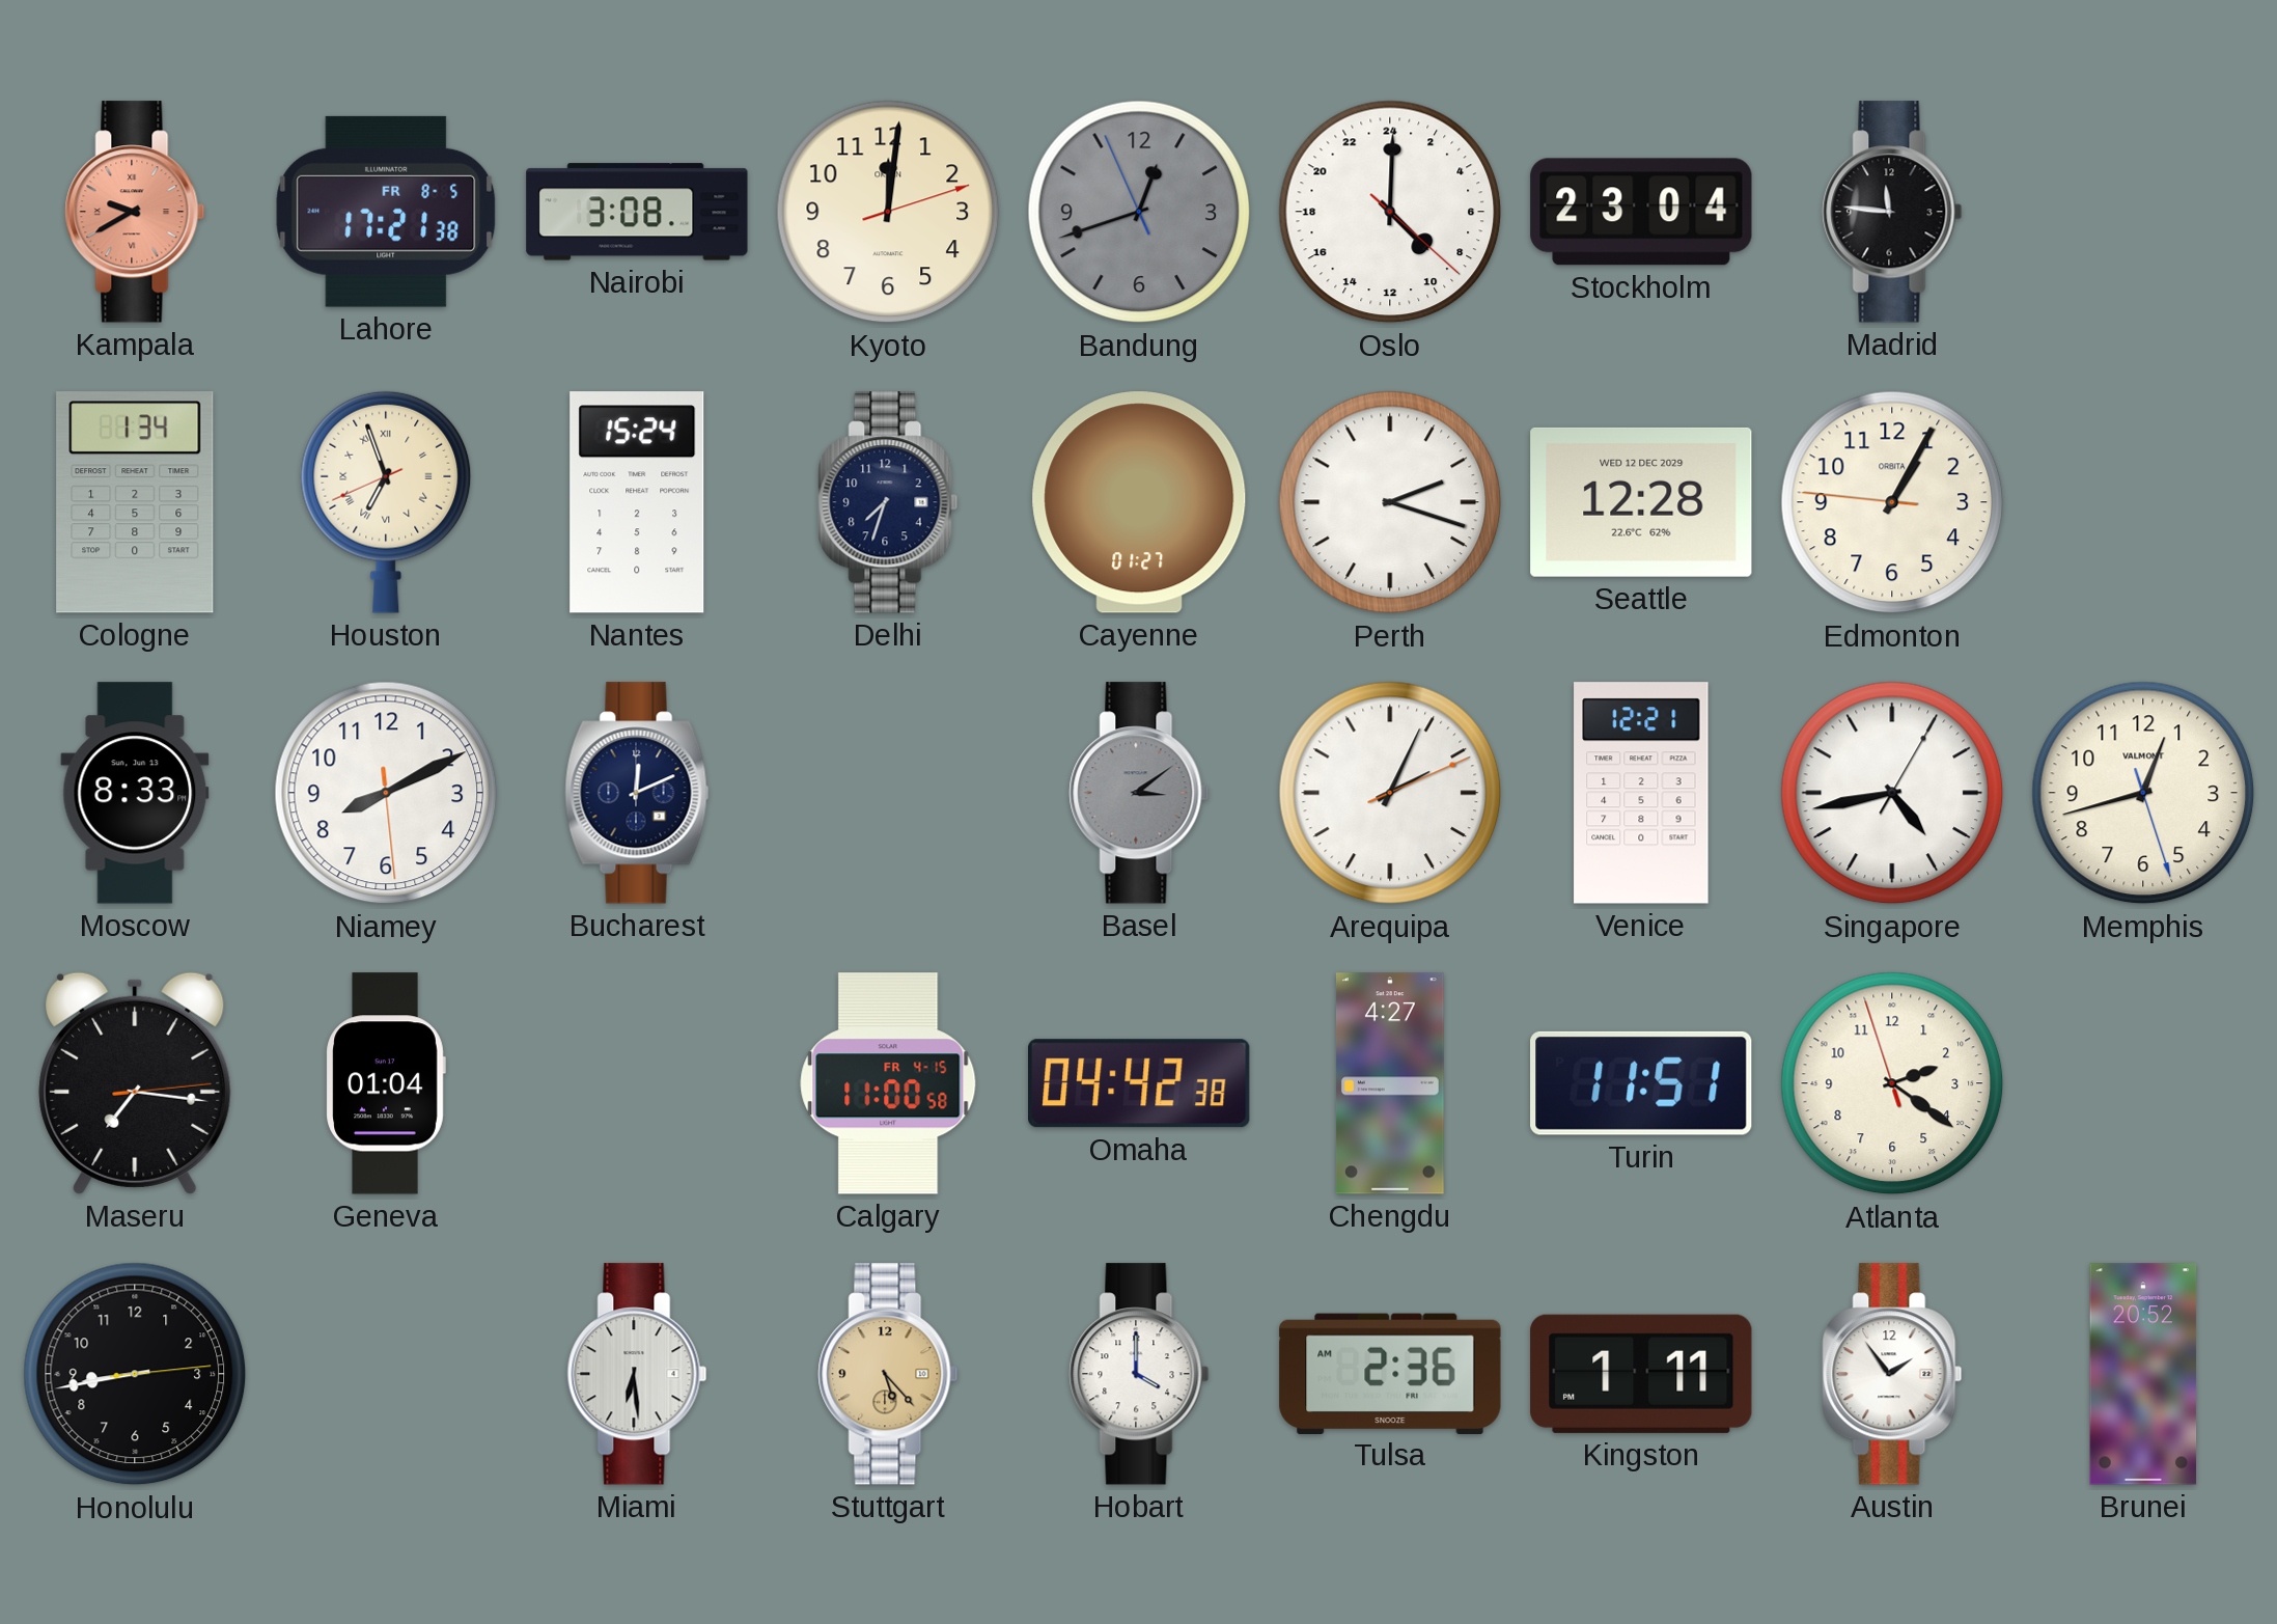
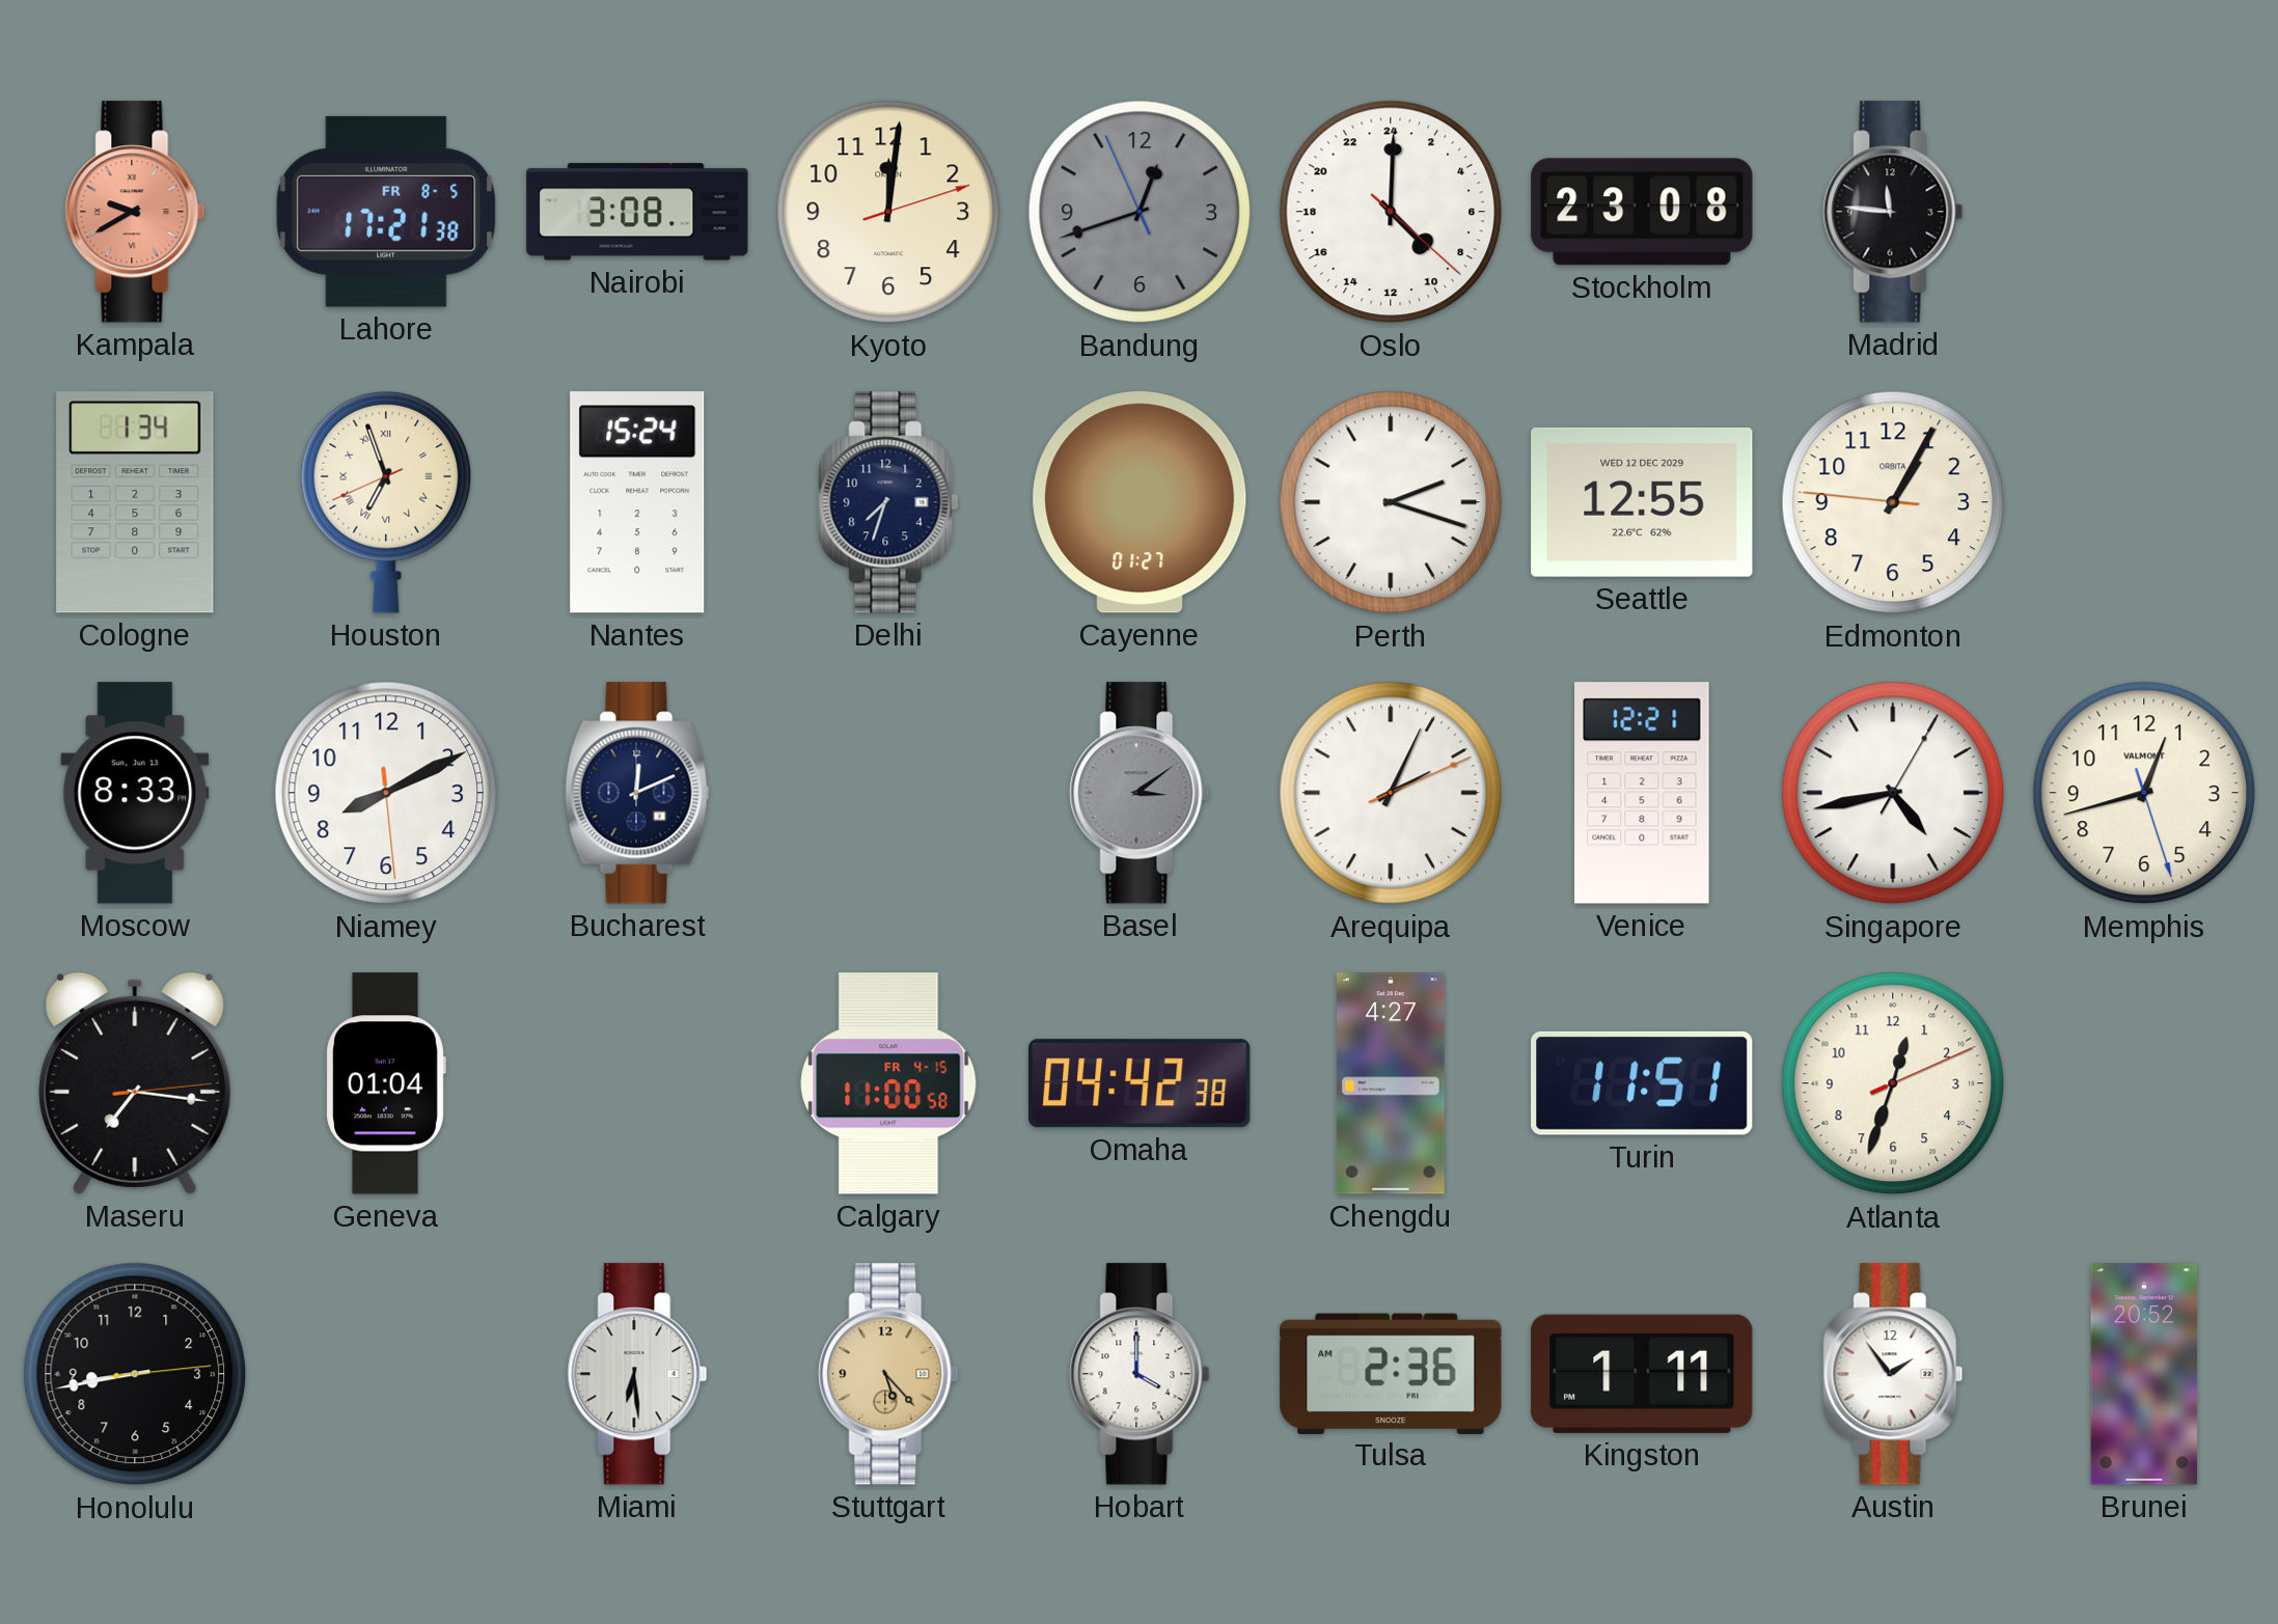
Stockholm: 23:04 -> 23:08
Seattle: 12:28 -> 12:55
Atlanta: 2:20 -> 12:33
